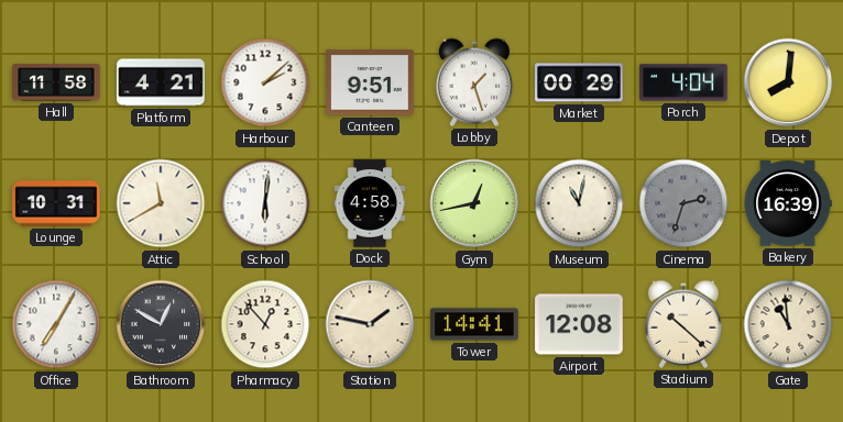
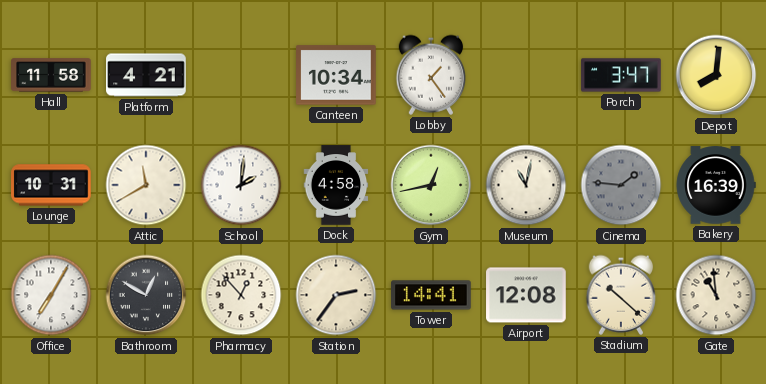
Harbour: 2:08 -> none
Canteen: 9:51 -> 10:34
Lobby: 1:27 -> 1:24
Market: 00:29 -> none
Porch: 4:04 -> 3:47
School: 6:01 -> 2:01
Cinema: 2:33 -> 1:46
Station: 1:47 -> 2:36
